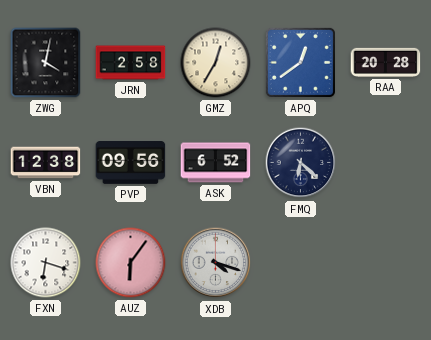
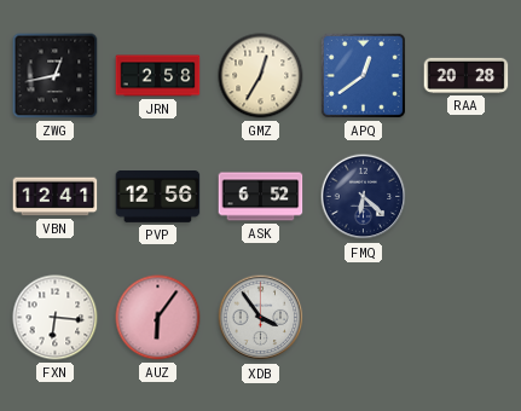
ZWG: 4:02 -> 12:43
VBN: 12:38 -> 12:41
PVP: 09:56 -> 12:56
FXN: 6:18 -> 6:16
XDB: 4:18 -> 3:54
